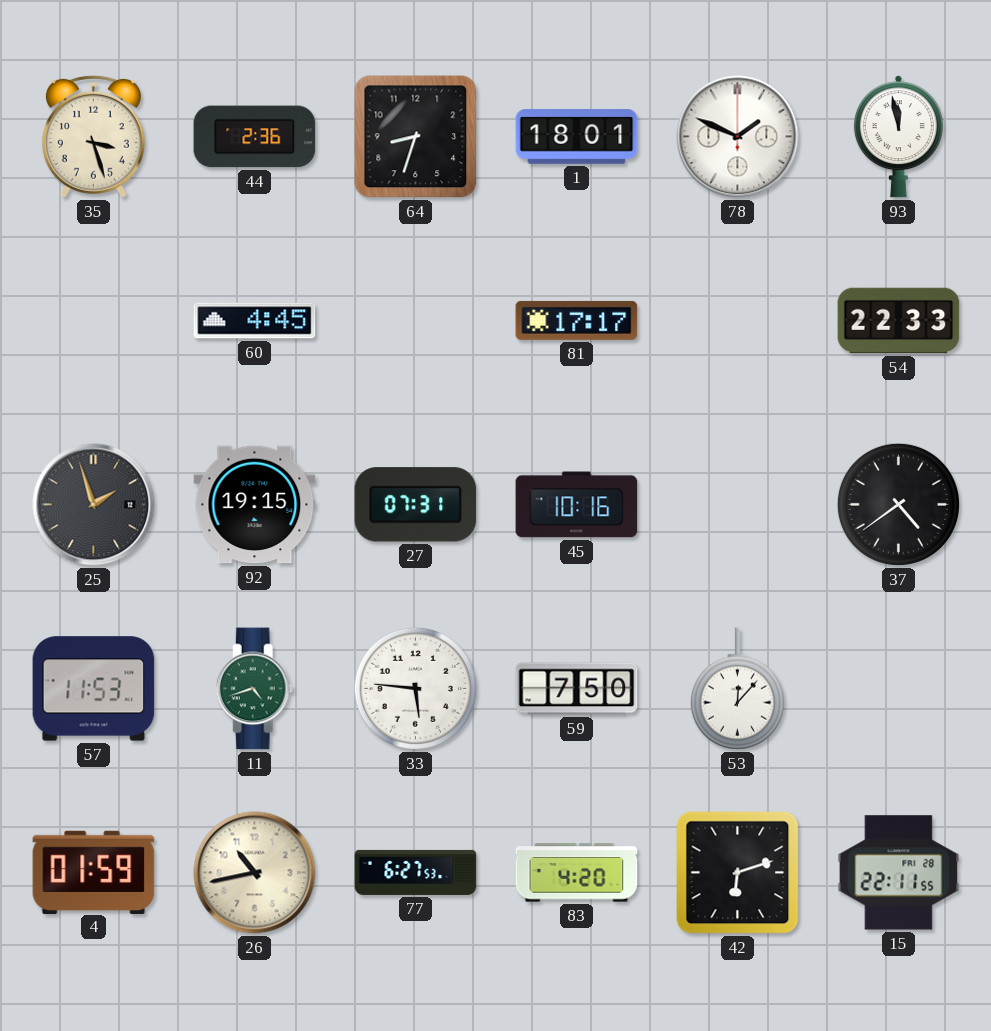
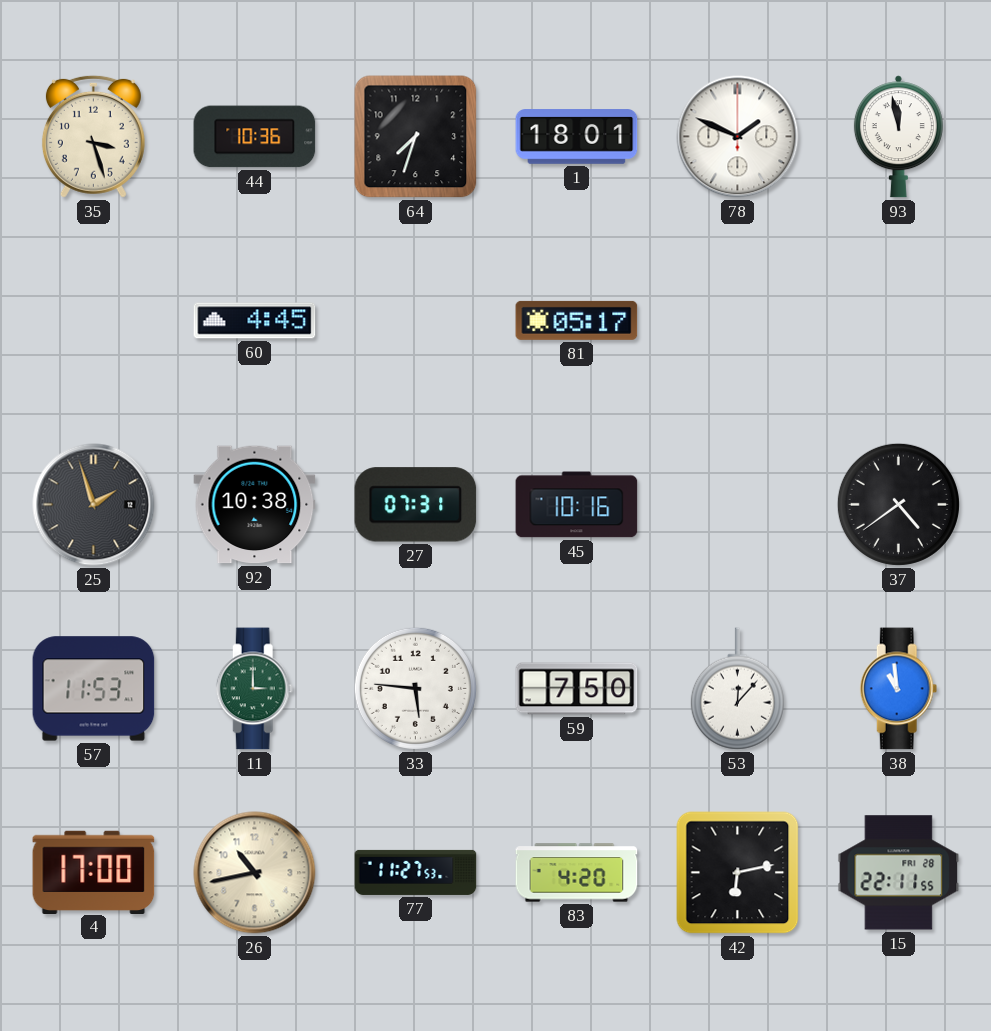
44: 2:36 -> 10:36
64: 8:33 -> 7:33
81: 17:17 -> 05:17
54: 22:33 -> none
92: 19:15 -> 10:38
11: 4:42 -> 3:00
38: none -> 10:59
4: 01:59 -> 17:00
77: 6:27 -> 11:27
42: 6:12 -> 6:13
